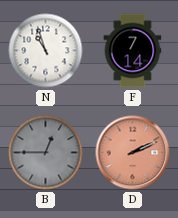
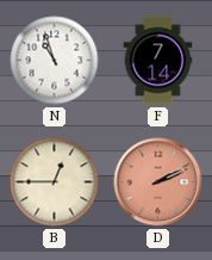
B dial: grey -> cream
